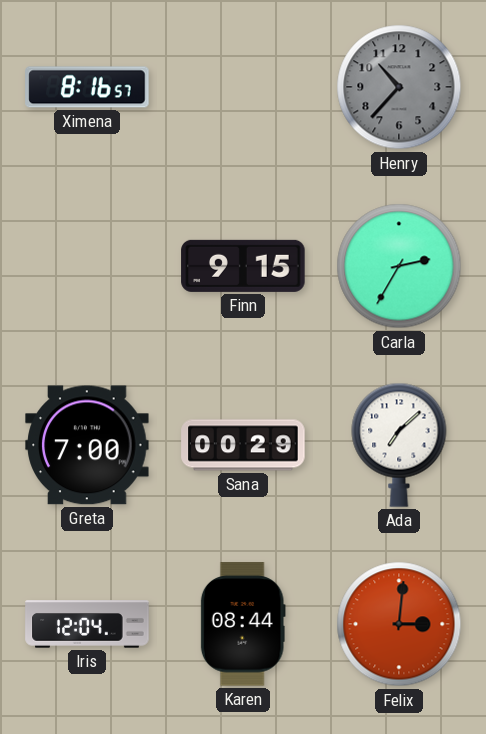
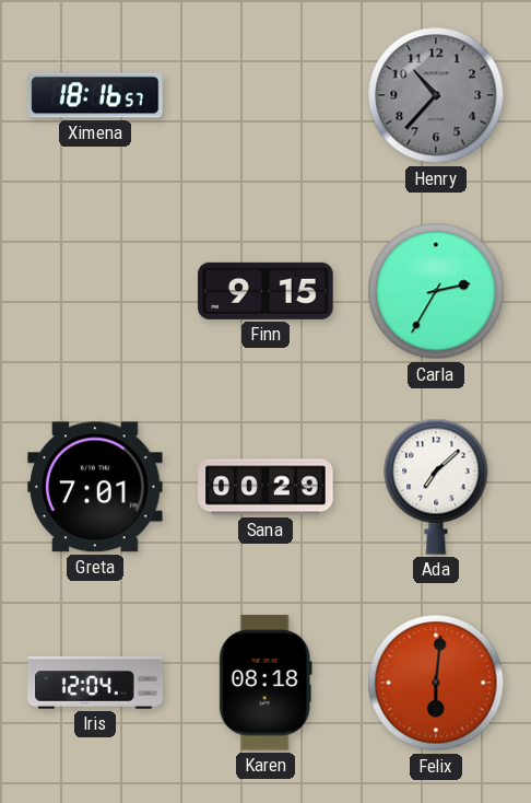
Ximena: 8:16 -> 18:16
Greta: 7:00 -> 7:01
Karen: 08:44 -> 08:18
Felix: 3:01 -> 6:01
